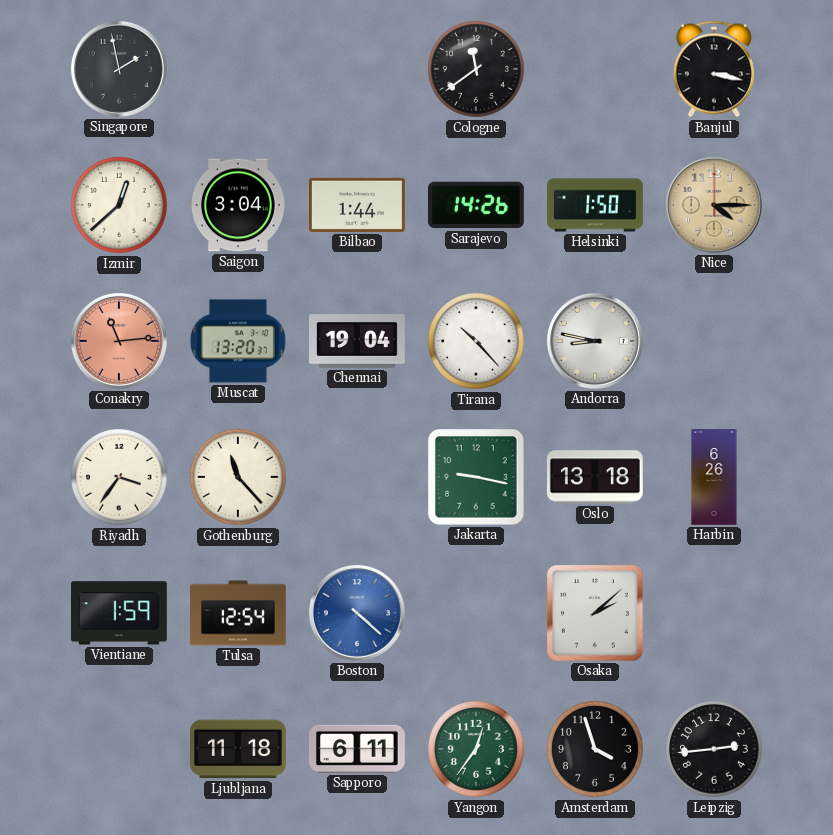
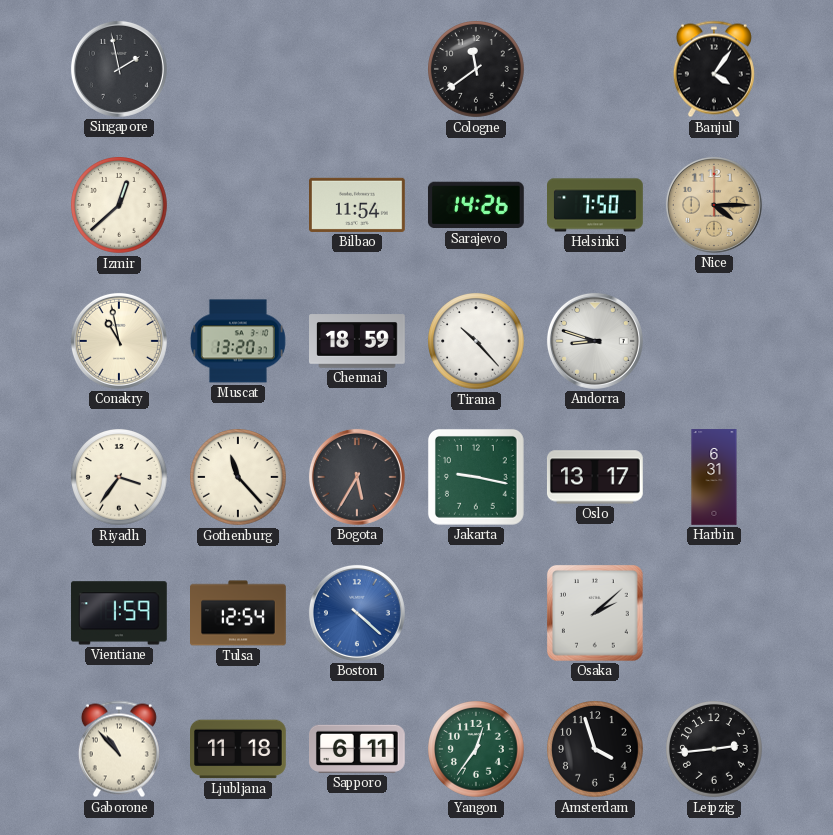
Banjul: 3:17 -> 4:06
Saigon: 3:04 -> none
Bilbao: 1:44 -> 11:54
Helsinki: 1:50 -> 7:50
Conakry: 11:14 -> 10:58
Conakry dial: salmon -> cream
Chennai: 19:04 -> 18:59
Andorra: 8:47 -> 8:48
Bogota: none -> 5:35
Oslo: 13:18 -> 13:17
Harbin: 6:26 -> 6:31
Gaborone: none -> 10:53
